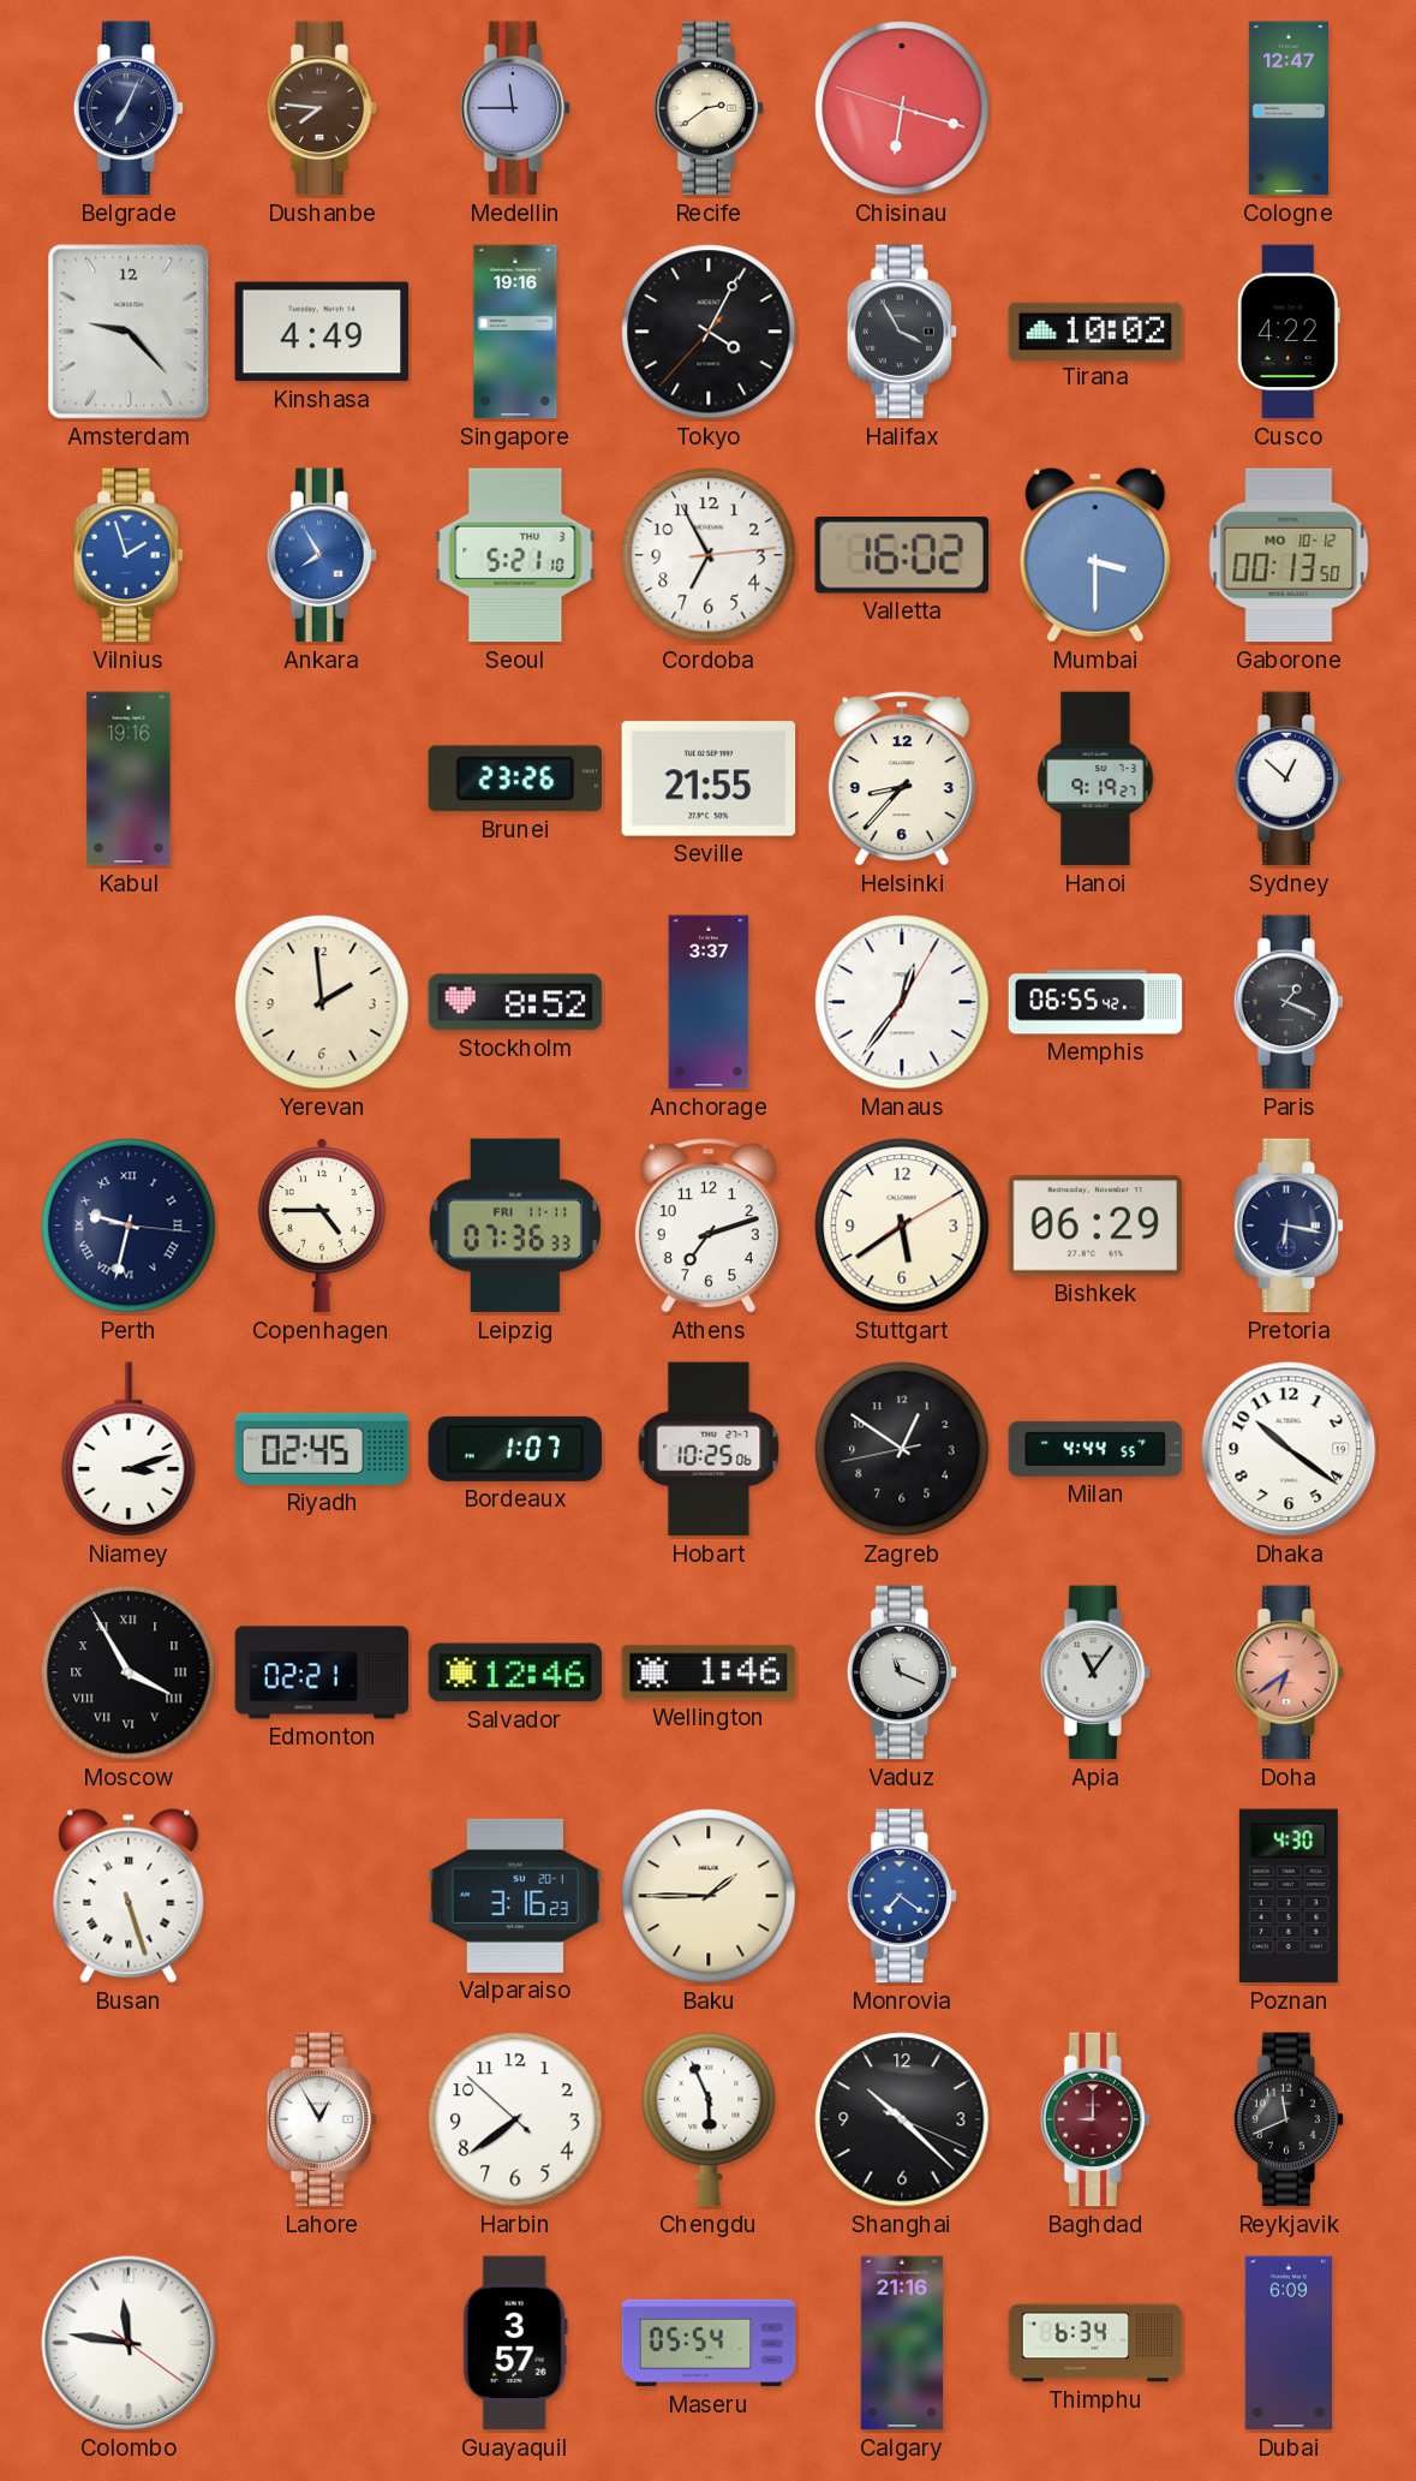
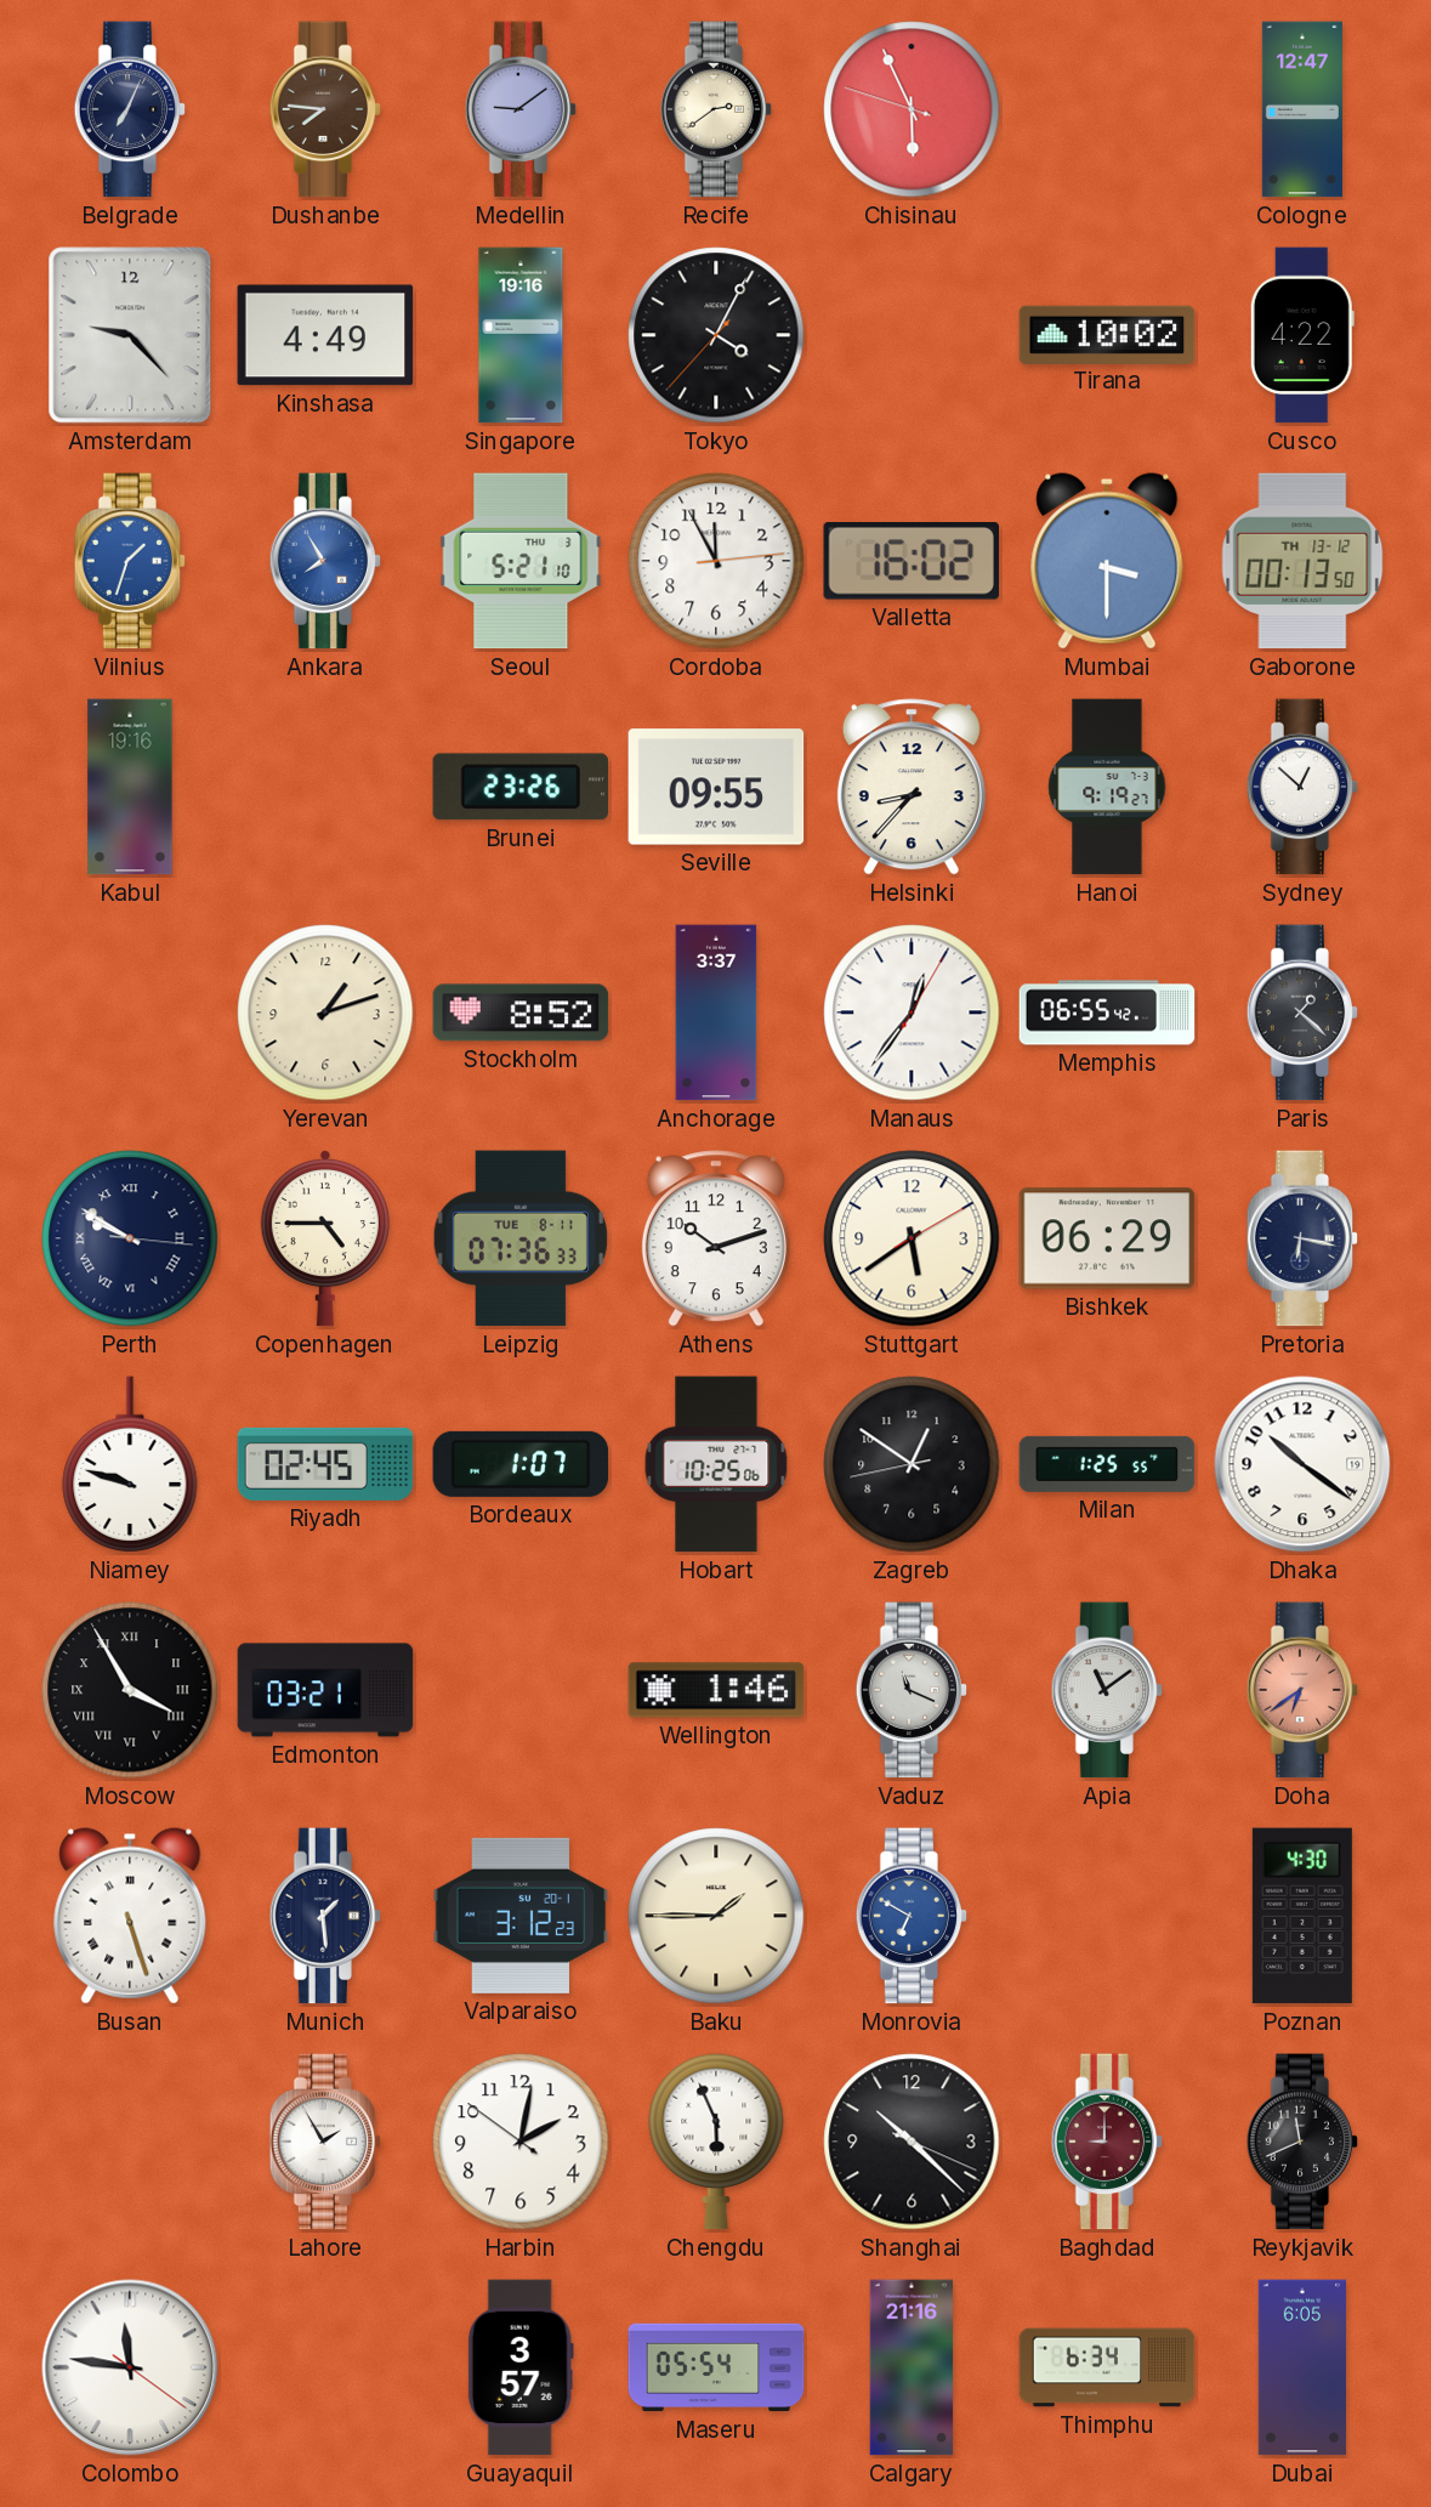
Medellin: 11:45 -> 9:09
Chisinau: 6:17 -> 5:55
Halifax: 3:55 -> none
Vilnius: 1:57 -> 1:33
Cordoba: 6:55 -> 11:55
Gaborone date: MO 10-12 -> TH 13-12
Seville: 21:55 -> 09:55
Yerevan: 1:59 -> 1:12
Paris: 1:19 -> 1:22
Perth: 9:32 -> 9:50
Leipzig date: FRI 11-11 -> TUE 8-11
Athens: 7:12 -> 10:12
Niamey: 3:12 -> 9:48
Milan: 4:44 -> 1:25
Edmonton: 02:21 -> 03:21
Salvador: 12:46 -> none
Apia: 11:06 -> 11:09
Munich: none -> 1:29
Valparaiso: 3:16 -> 3:12
Monrovia: 7:21 -> 6:50
Lahore: 12:55 -> 1:55
Harbin: 7:38 -> 2:01
Dubai: 6:09 -> 6:05
